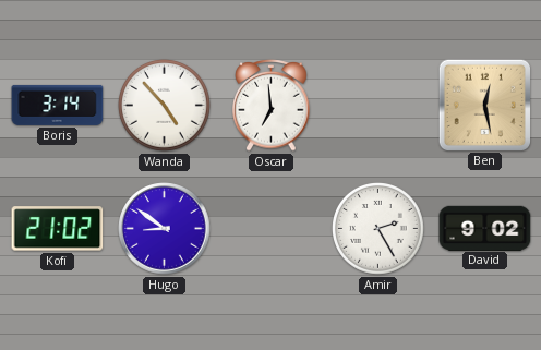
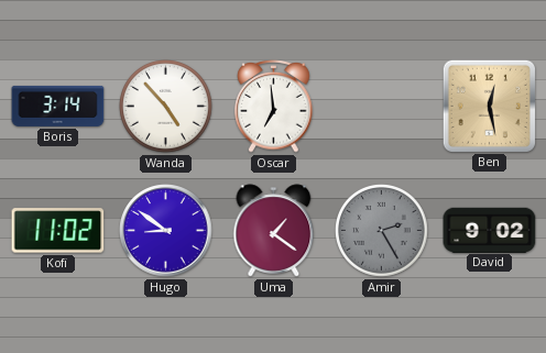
Kofi: 21:02 -> 11:02
Uma: none -> 1:21
Amir dial: white -> grey
